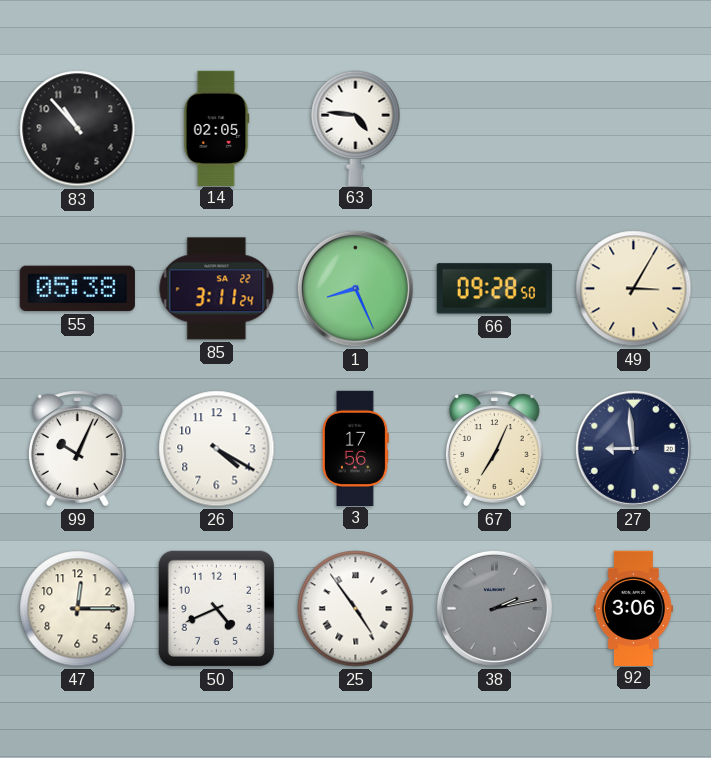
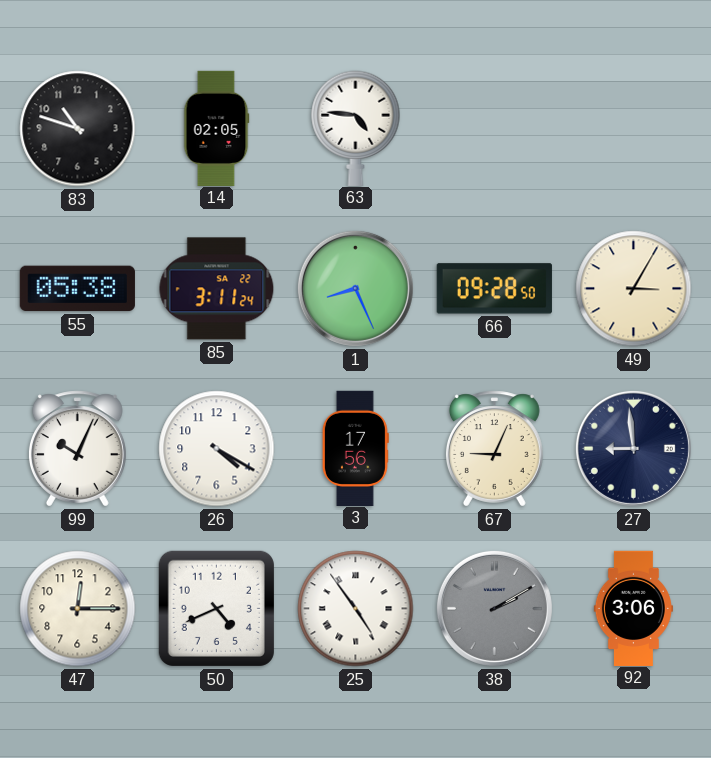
83: 10:53 -> 10:48
67: 7:04 -> 9:04
38: 2:13 -> 2:10
